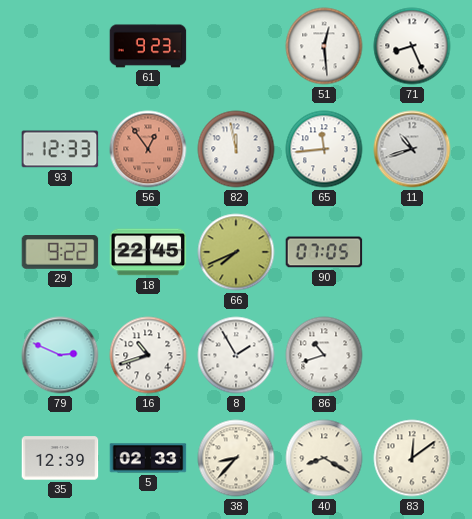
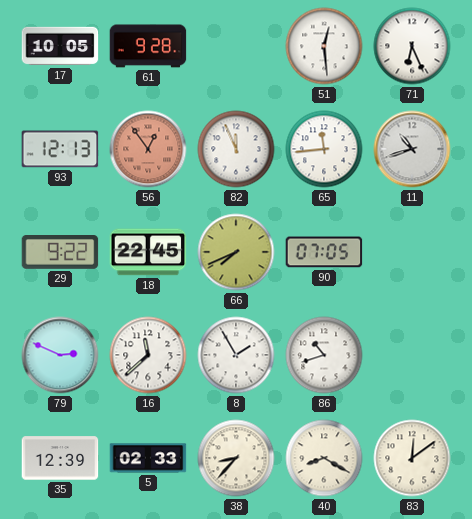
17: none -> 10:05
61: 9:23 -> 9:28
71: 8:26 -> 6:26
93: 12:33 -> 12:13
82: 11:58 -> 11:56
16: 10:42 -> 11:38
